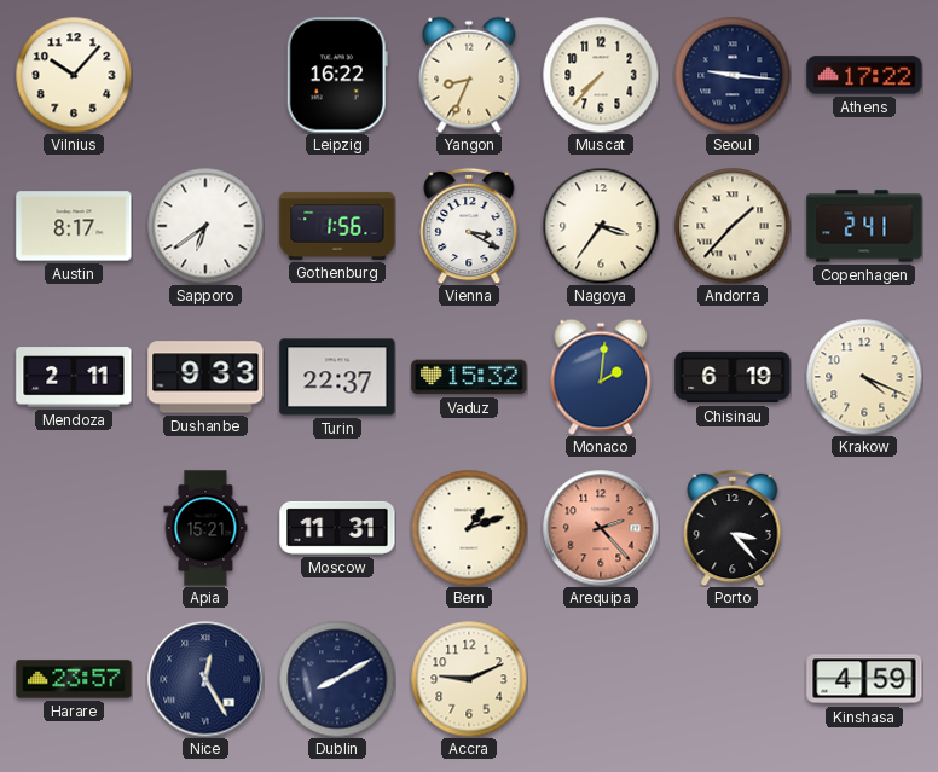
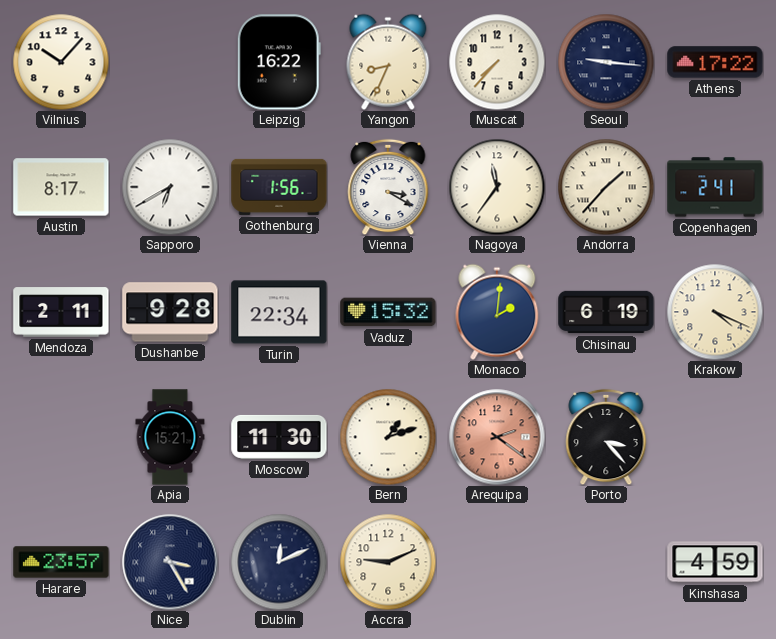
Sapporo: 6:39 -> 6:40
Nagoya: 3:36 -> 11:36
Dushanbe: 9:33 -> 9:28
Turin: 22:37 -> 22:34
Moscow: 11:31 -> 11:30
Arequipa: 2:23 -> 2:21
Nice: 12:25 -> 3:25
Dublin: 8:10 -> 12:11
